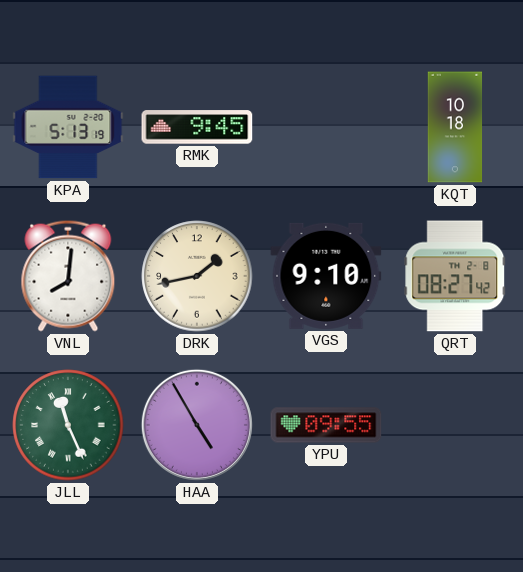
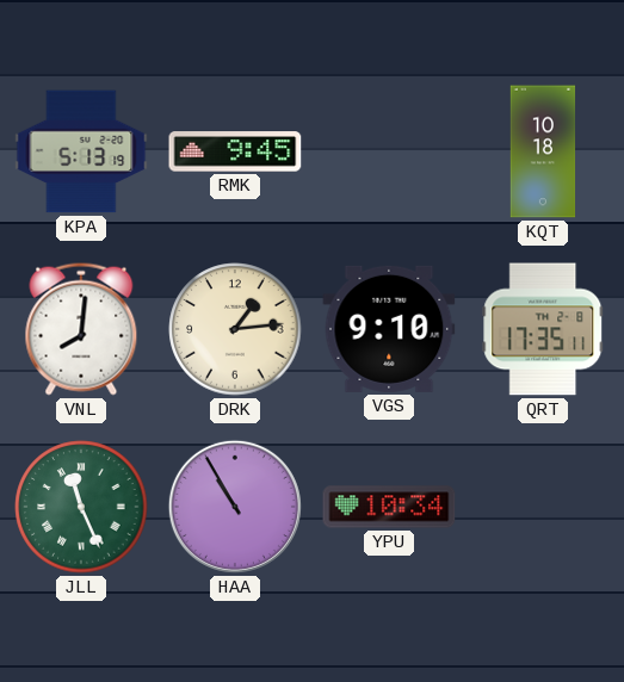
DRK: 1:43 -> 1:14
QRT: 08:27 -> 17:35
HAA: 4:55 -> 10:55
YPU: 09:55 -> 10:34
